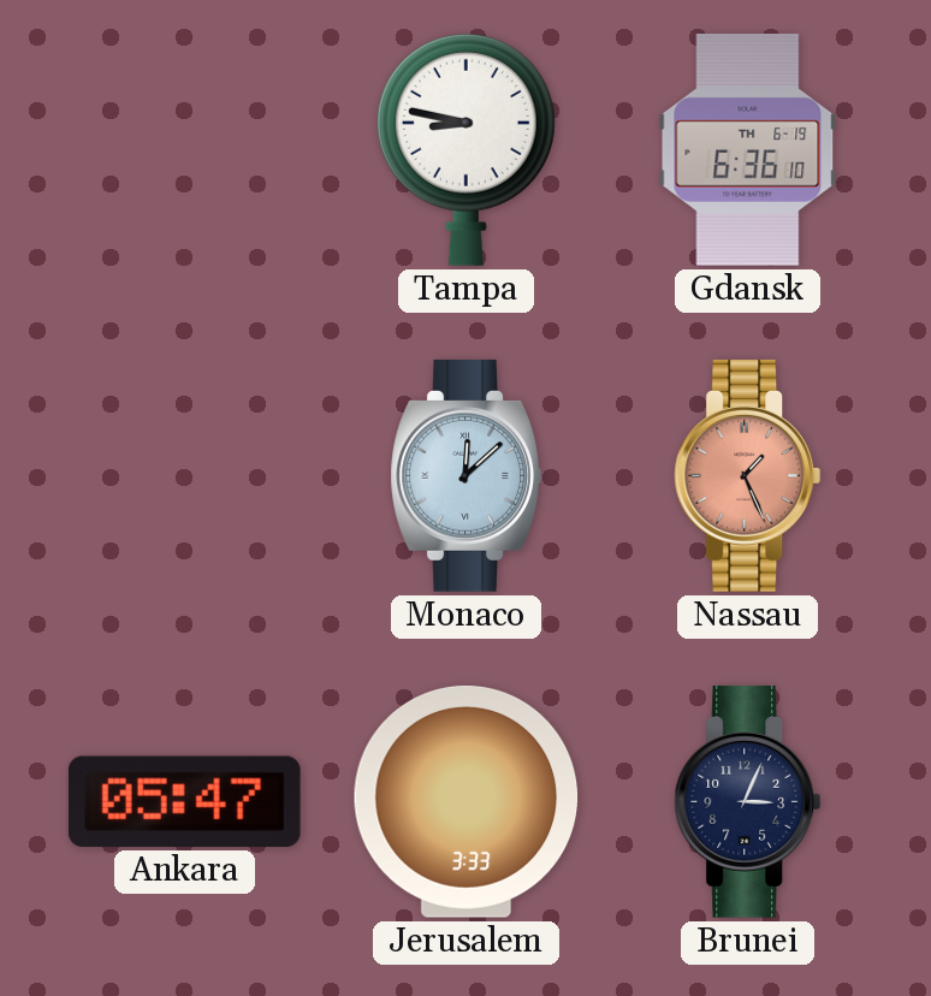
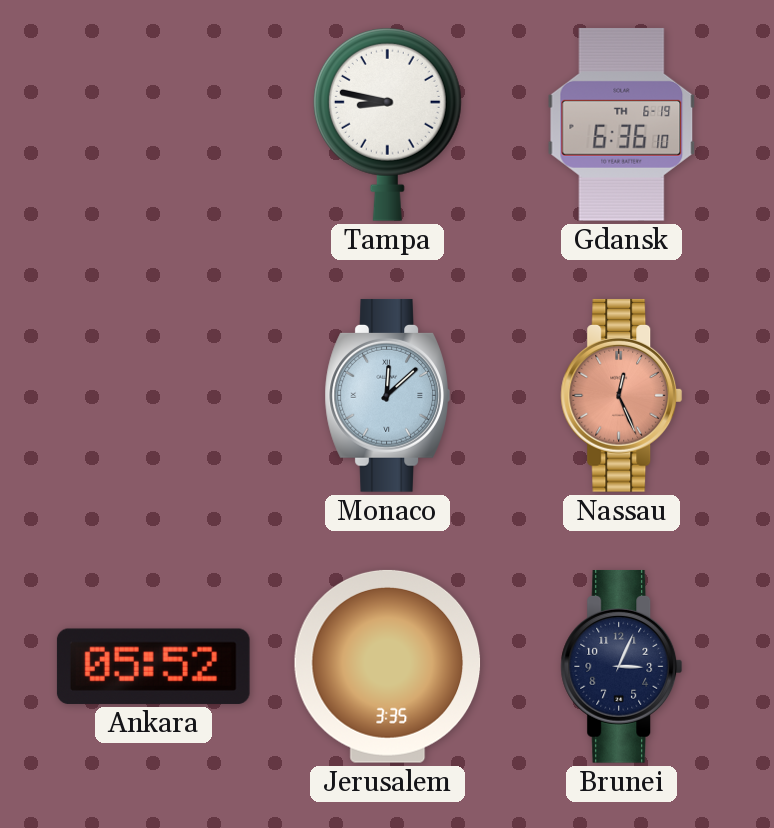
Nassau: 1:26 -> 12:26
Ankara: 05:47 -> 05:52
Jerusalem: 3:33 -> 3:35
